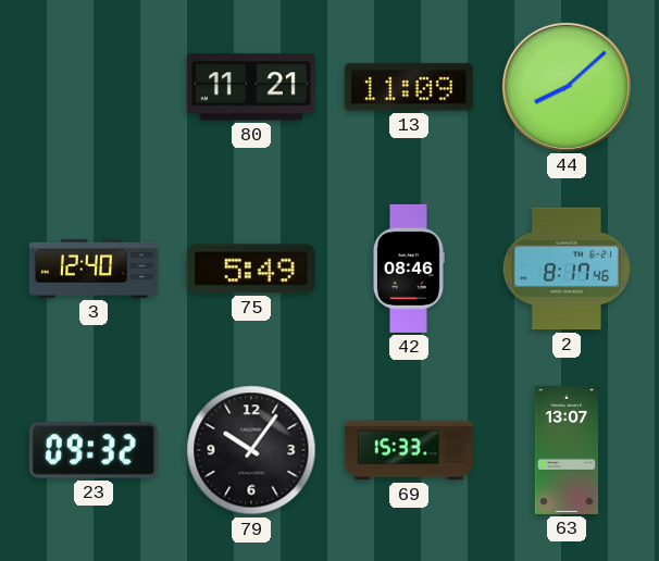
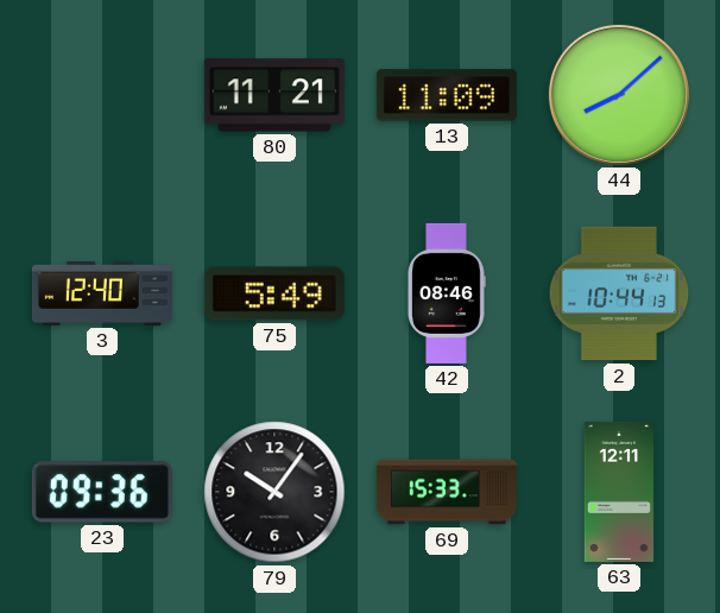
2: 8:17 -> 10:44
23: 09:32 -> 09:36
63: 13:07 -> 12:11
